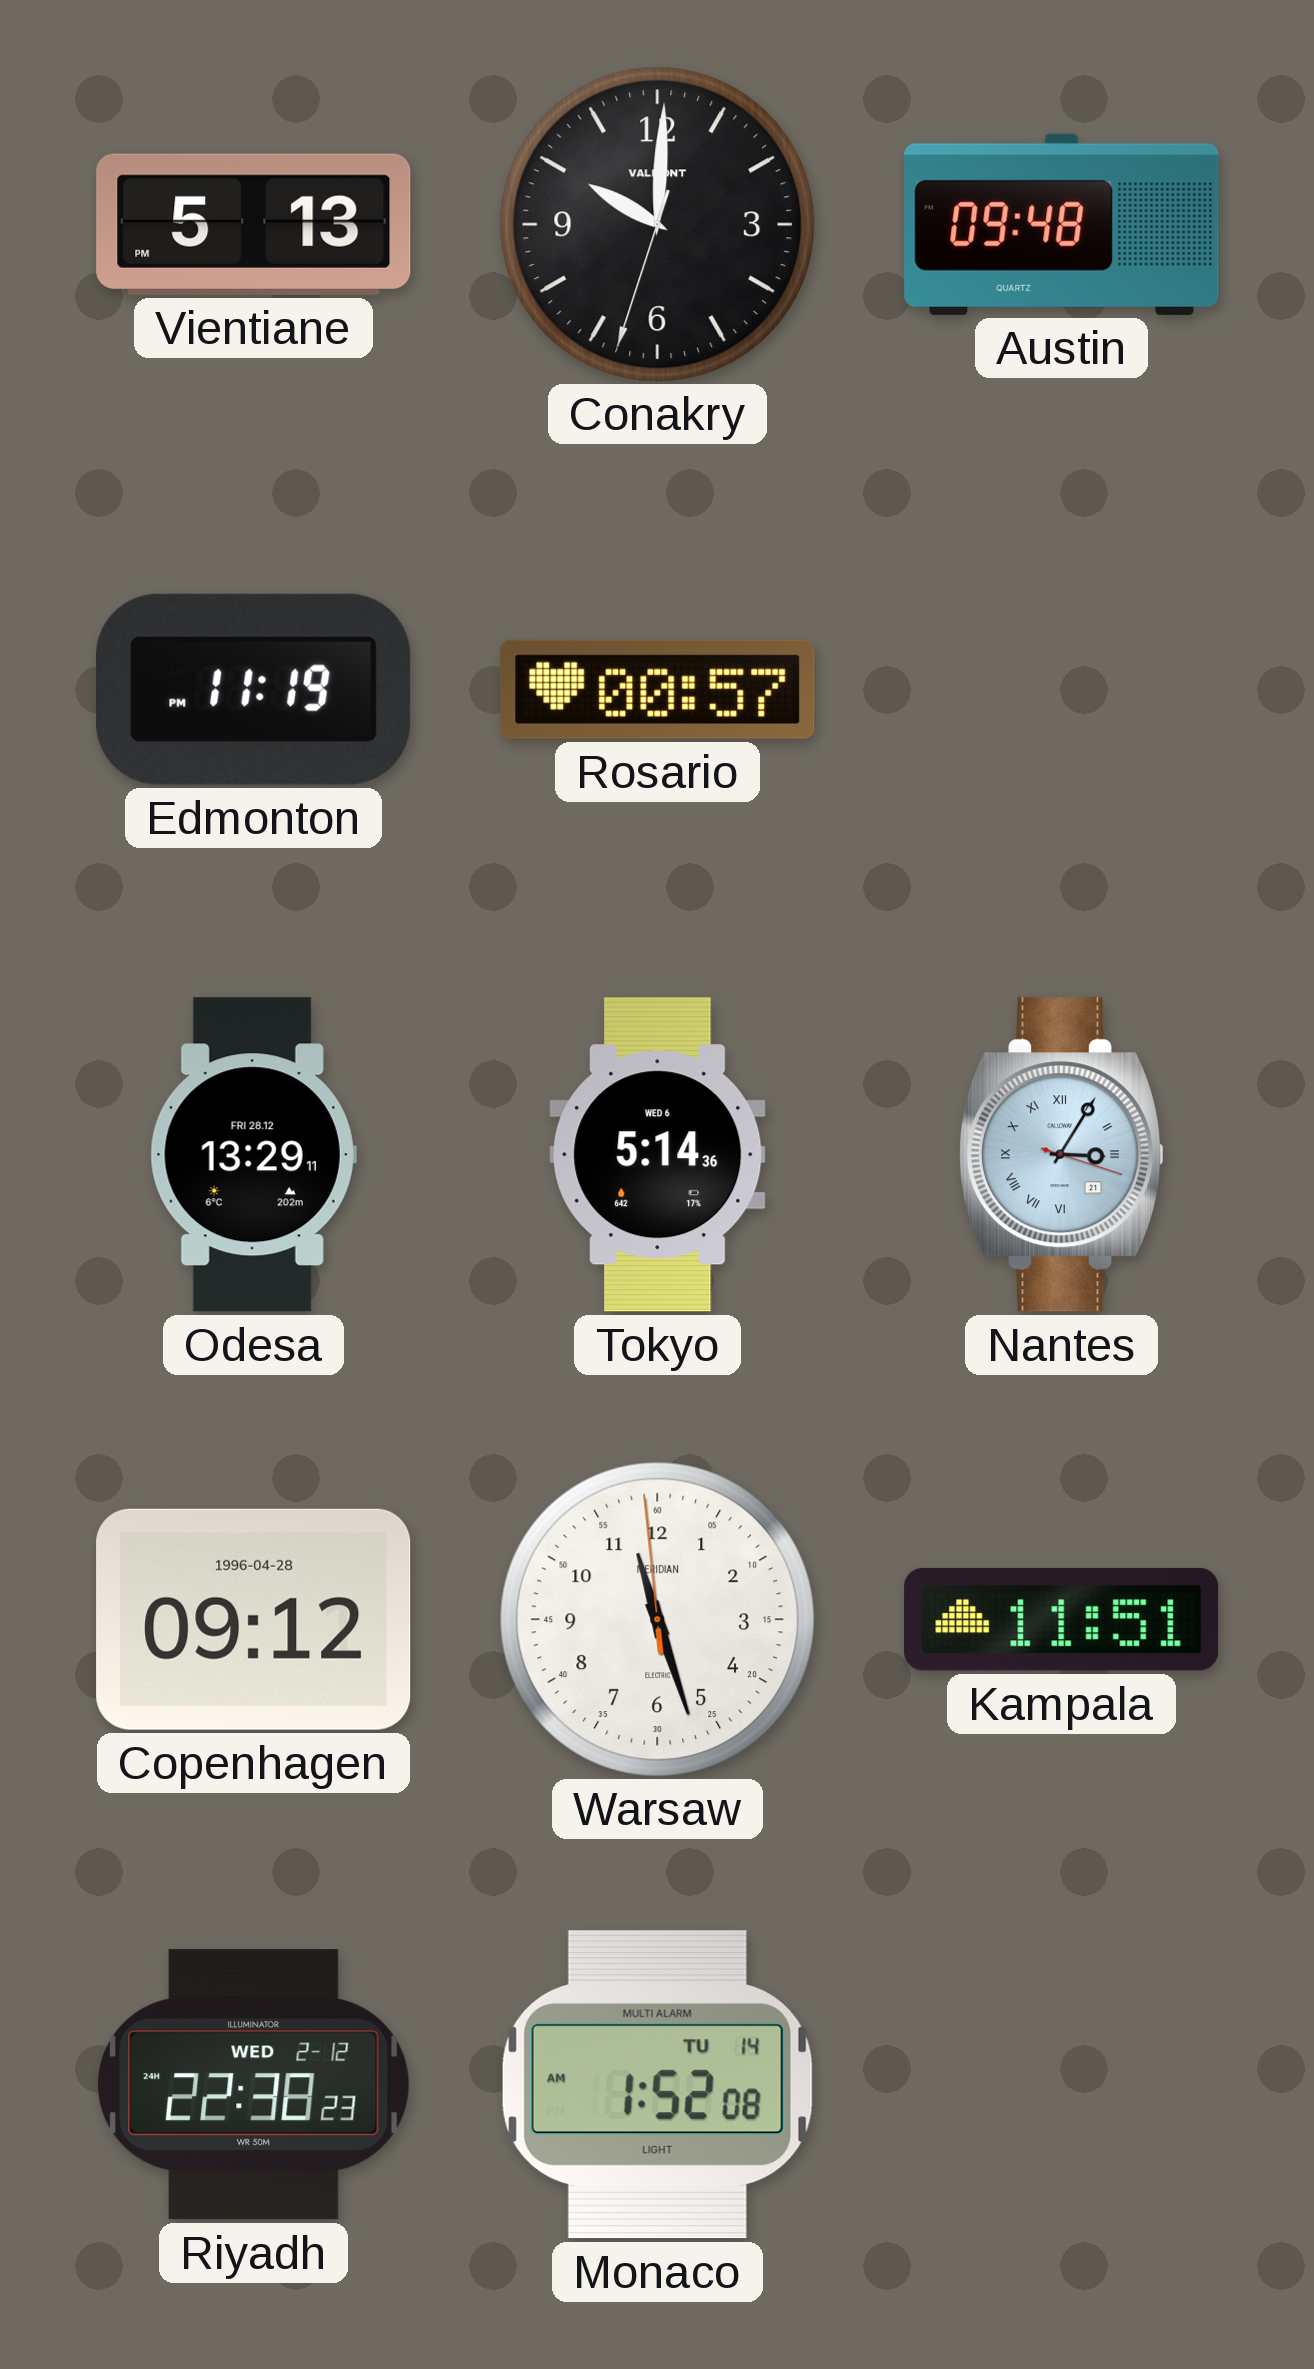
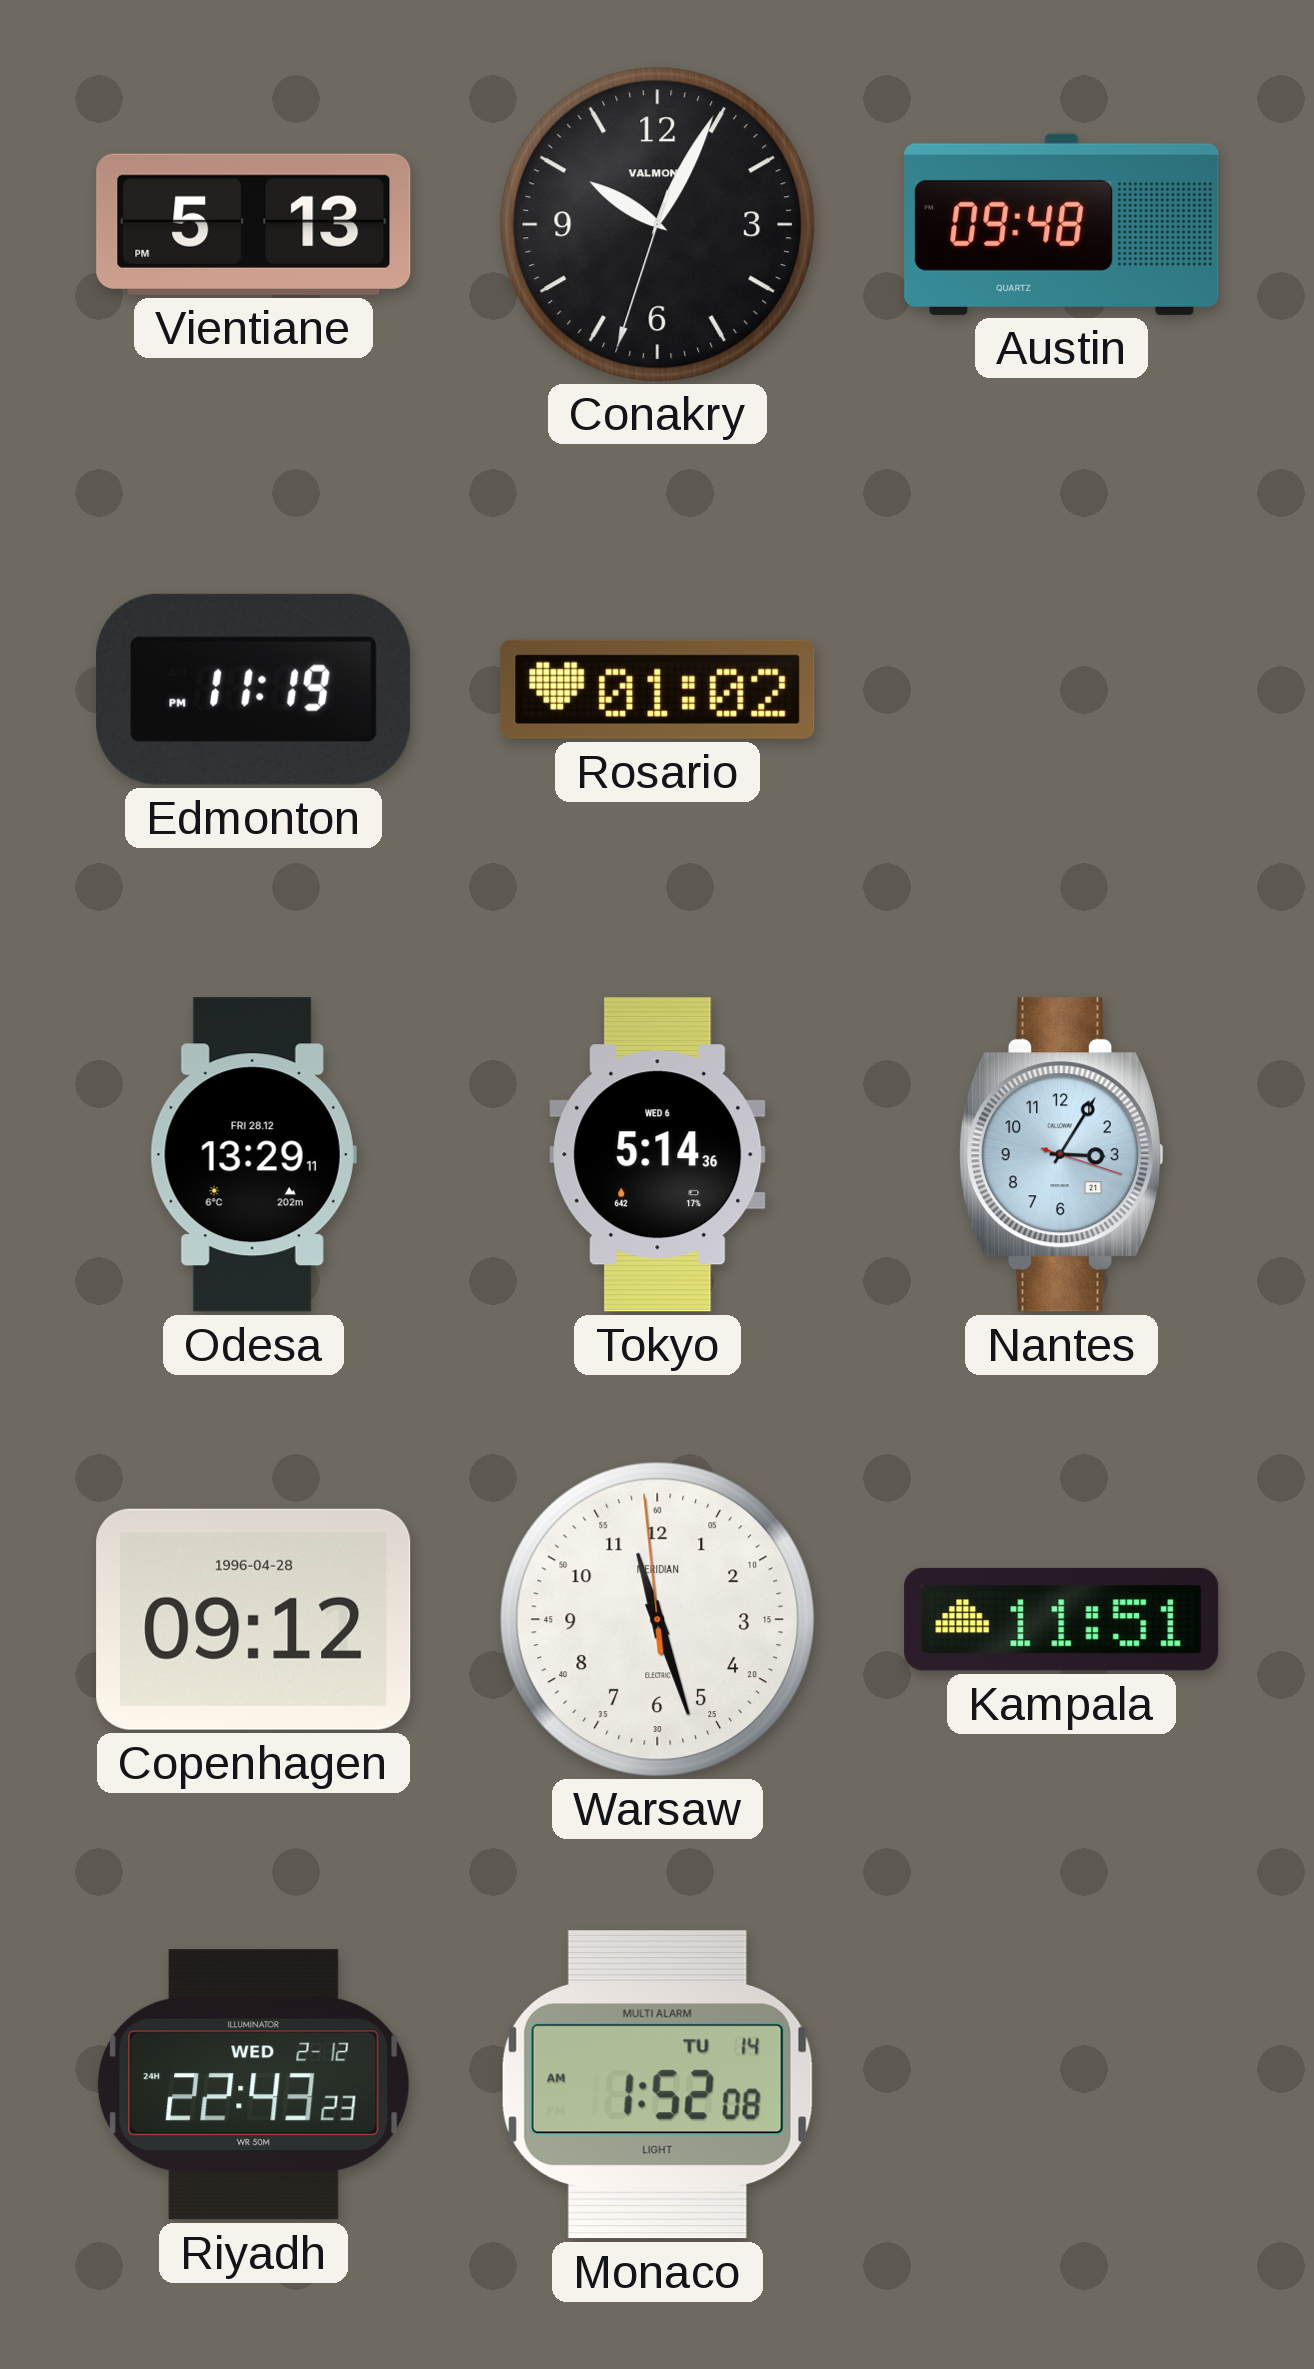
Conakry: 10:00 -> 10:04
Rosario: 00:57 -> 01:02
Nantes numerals: Roman -> Arabic
Riyadh: 22:38 -> 22:43
